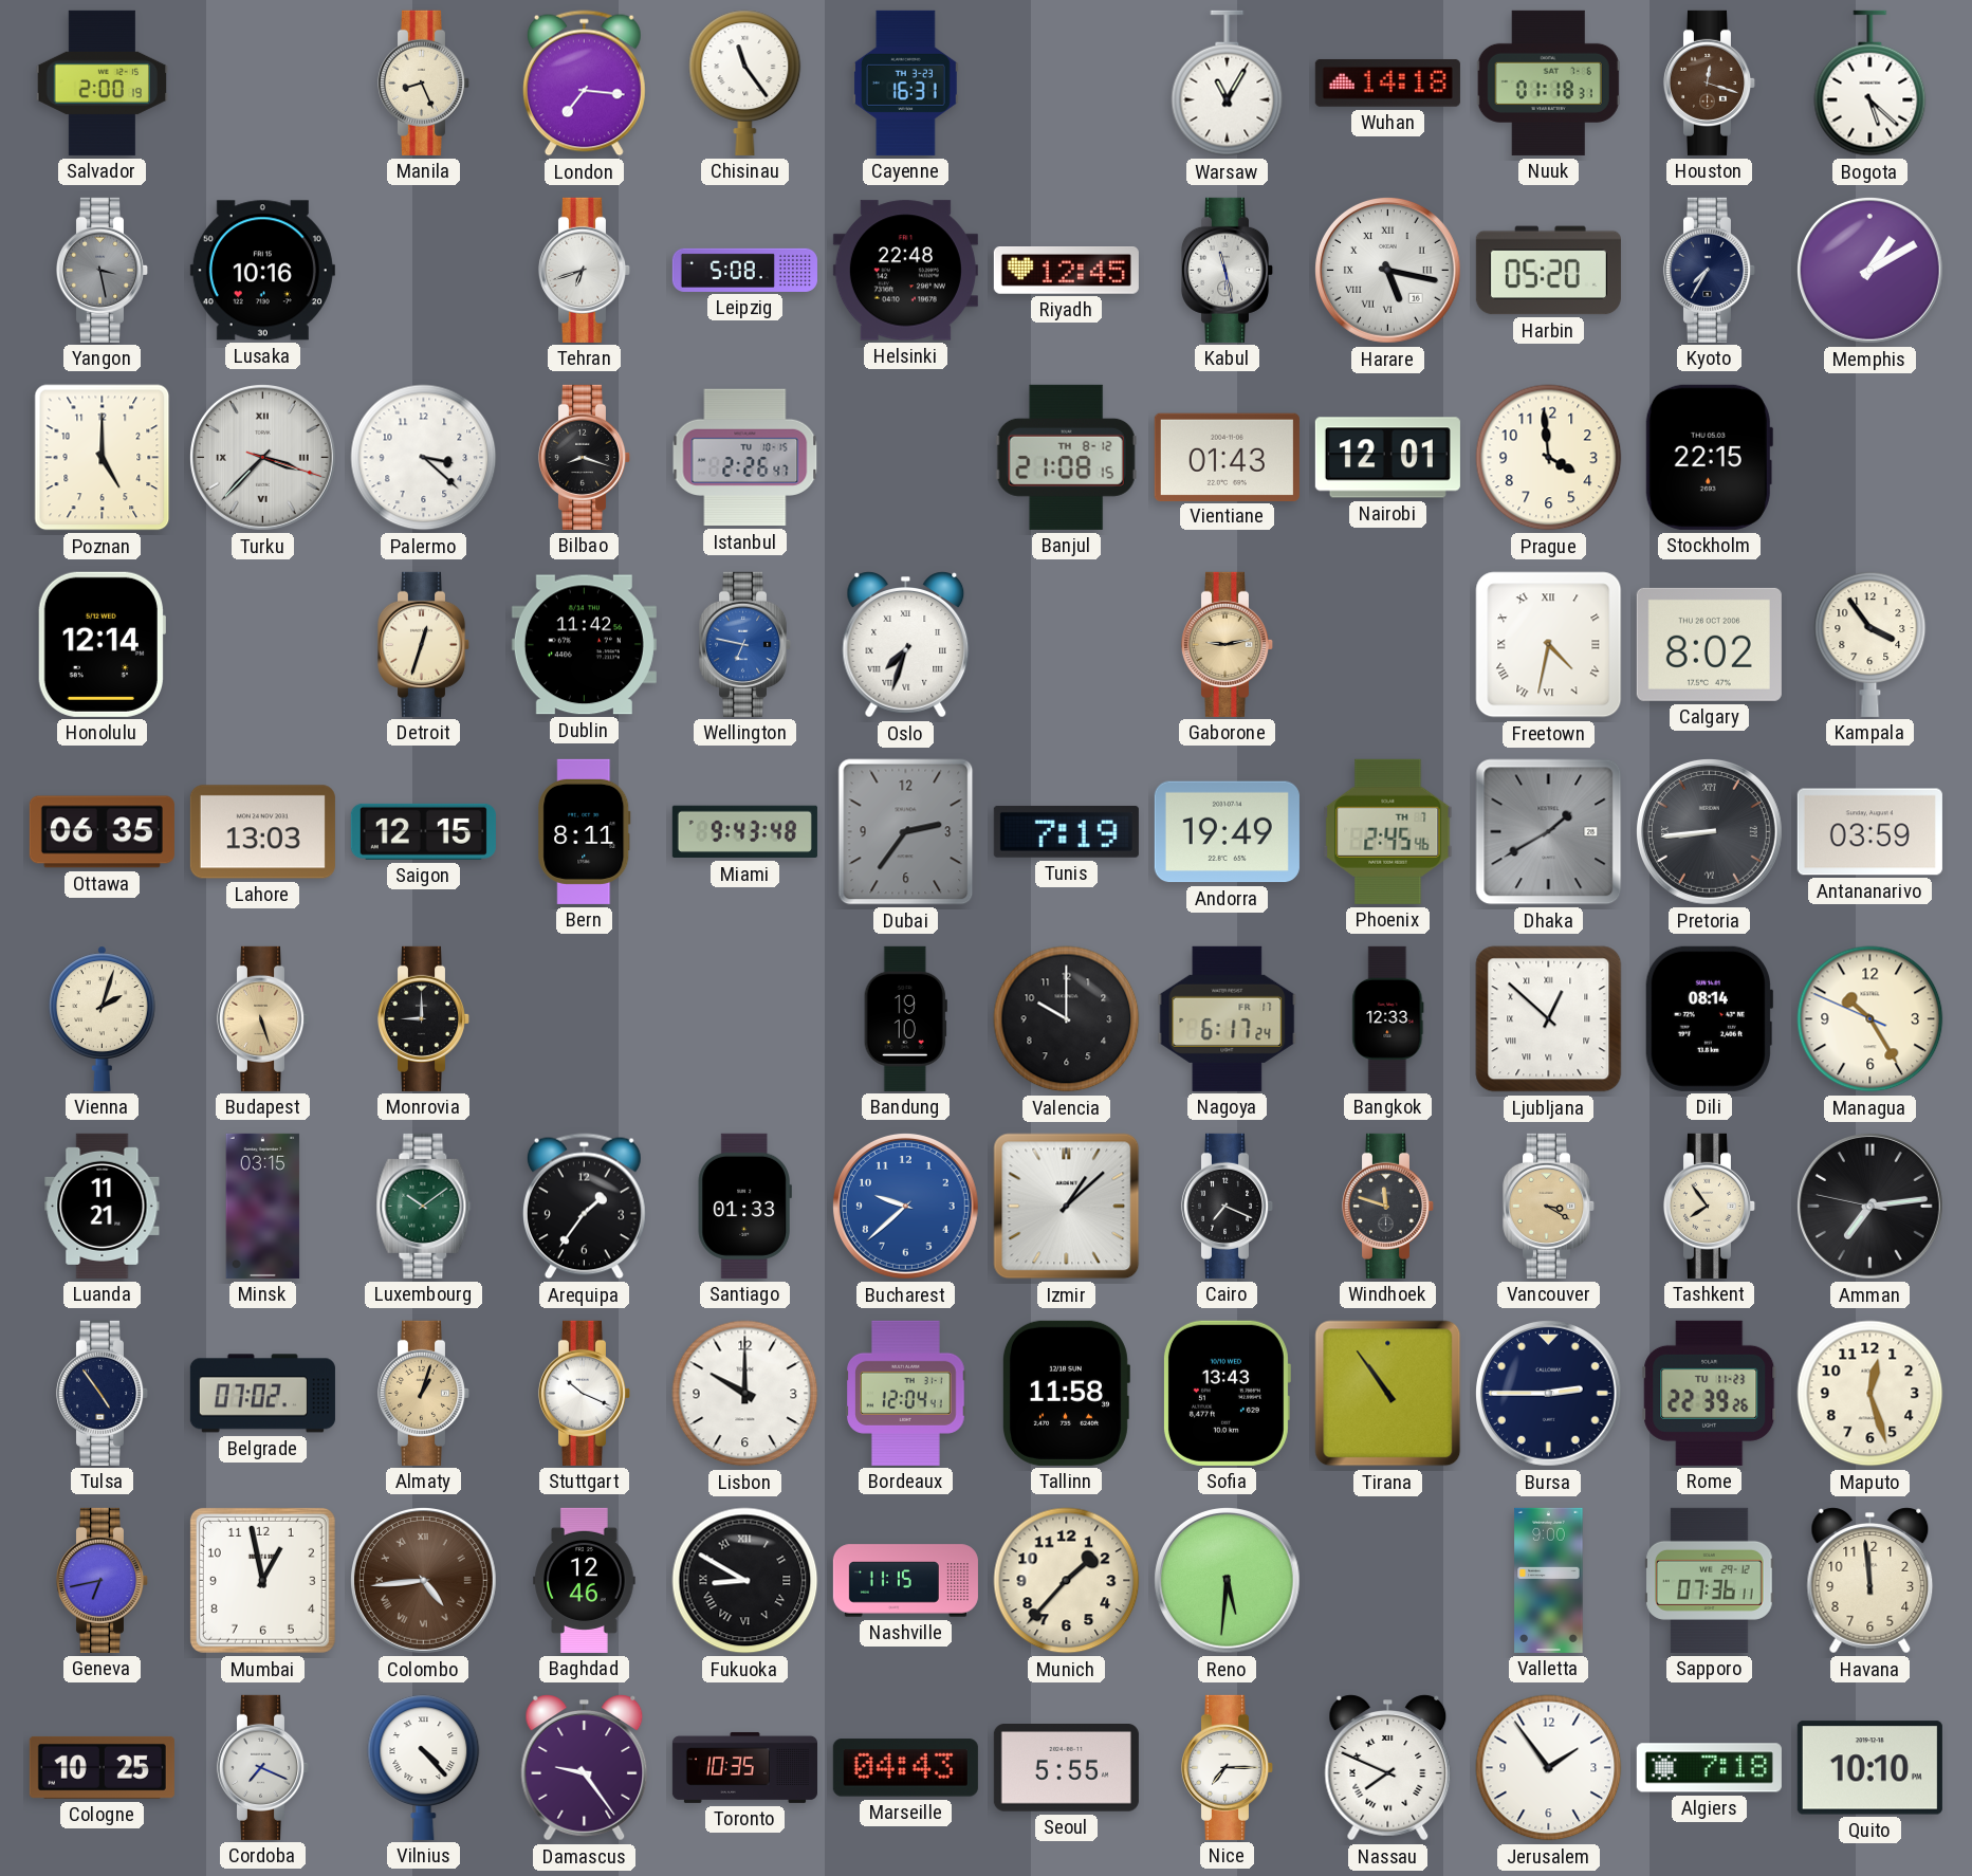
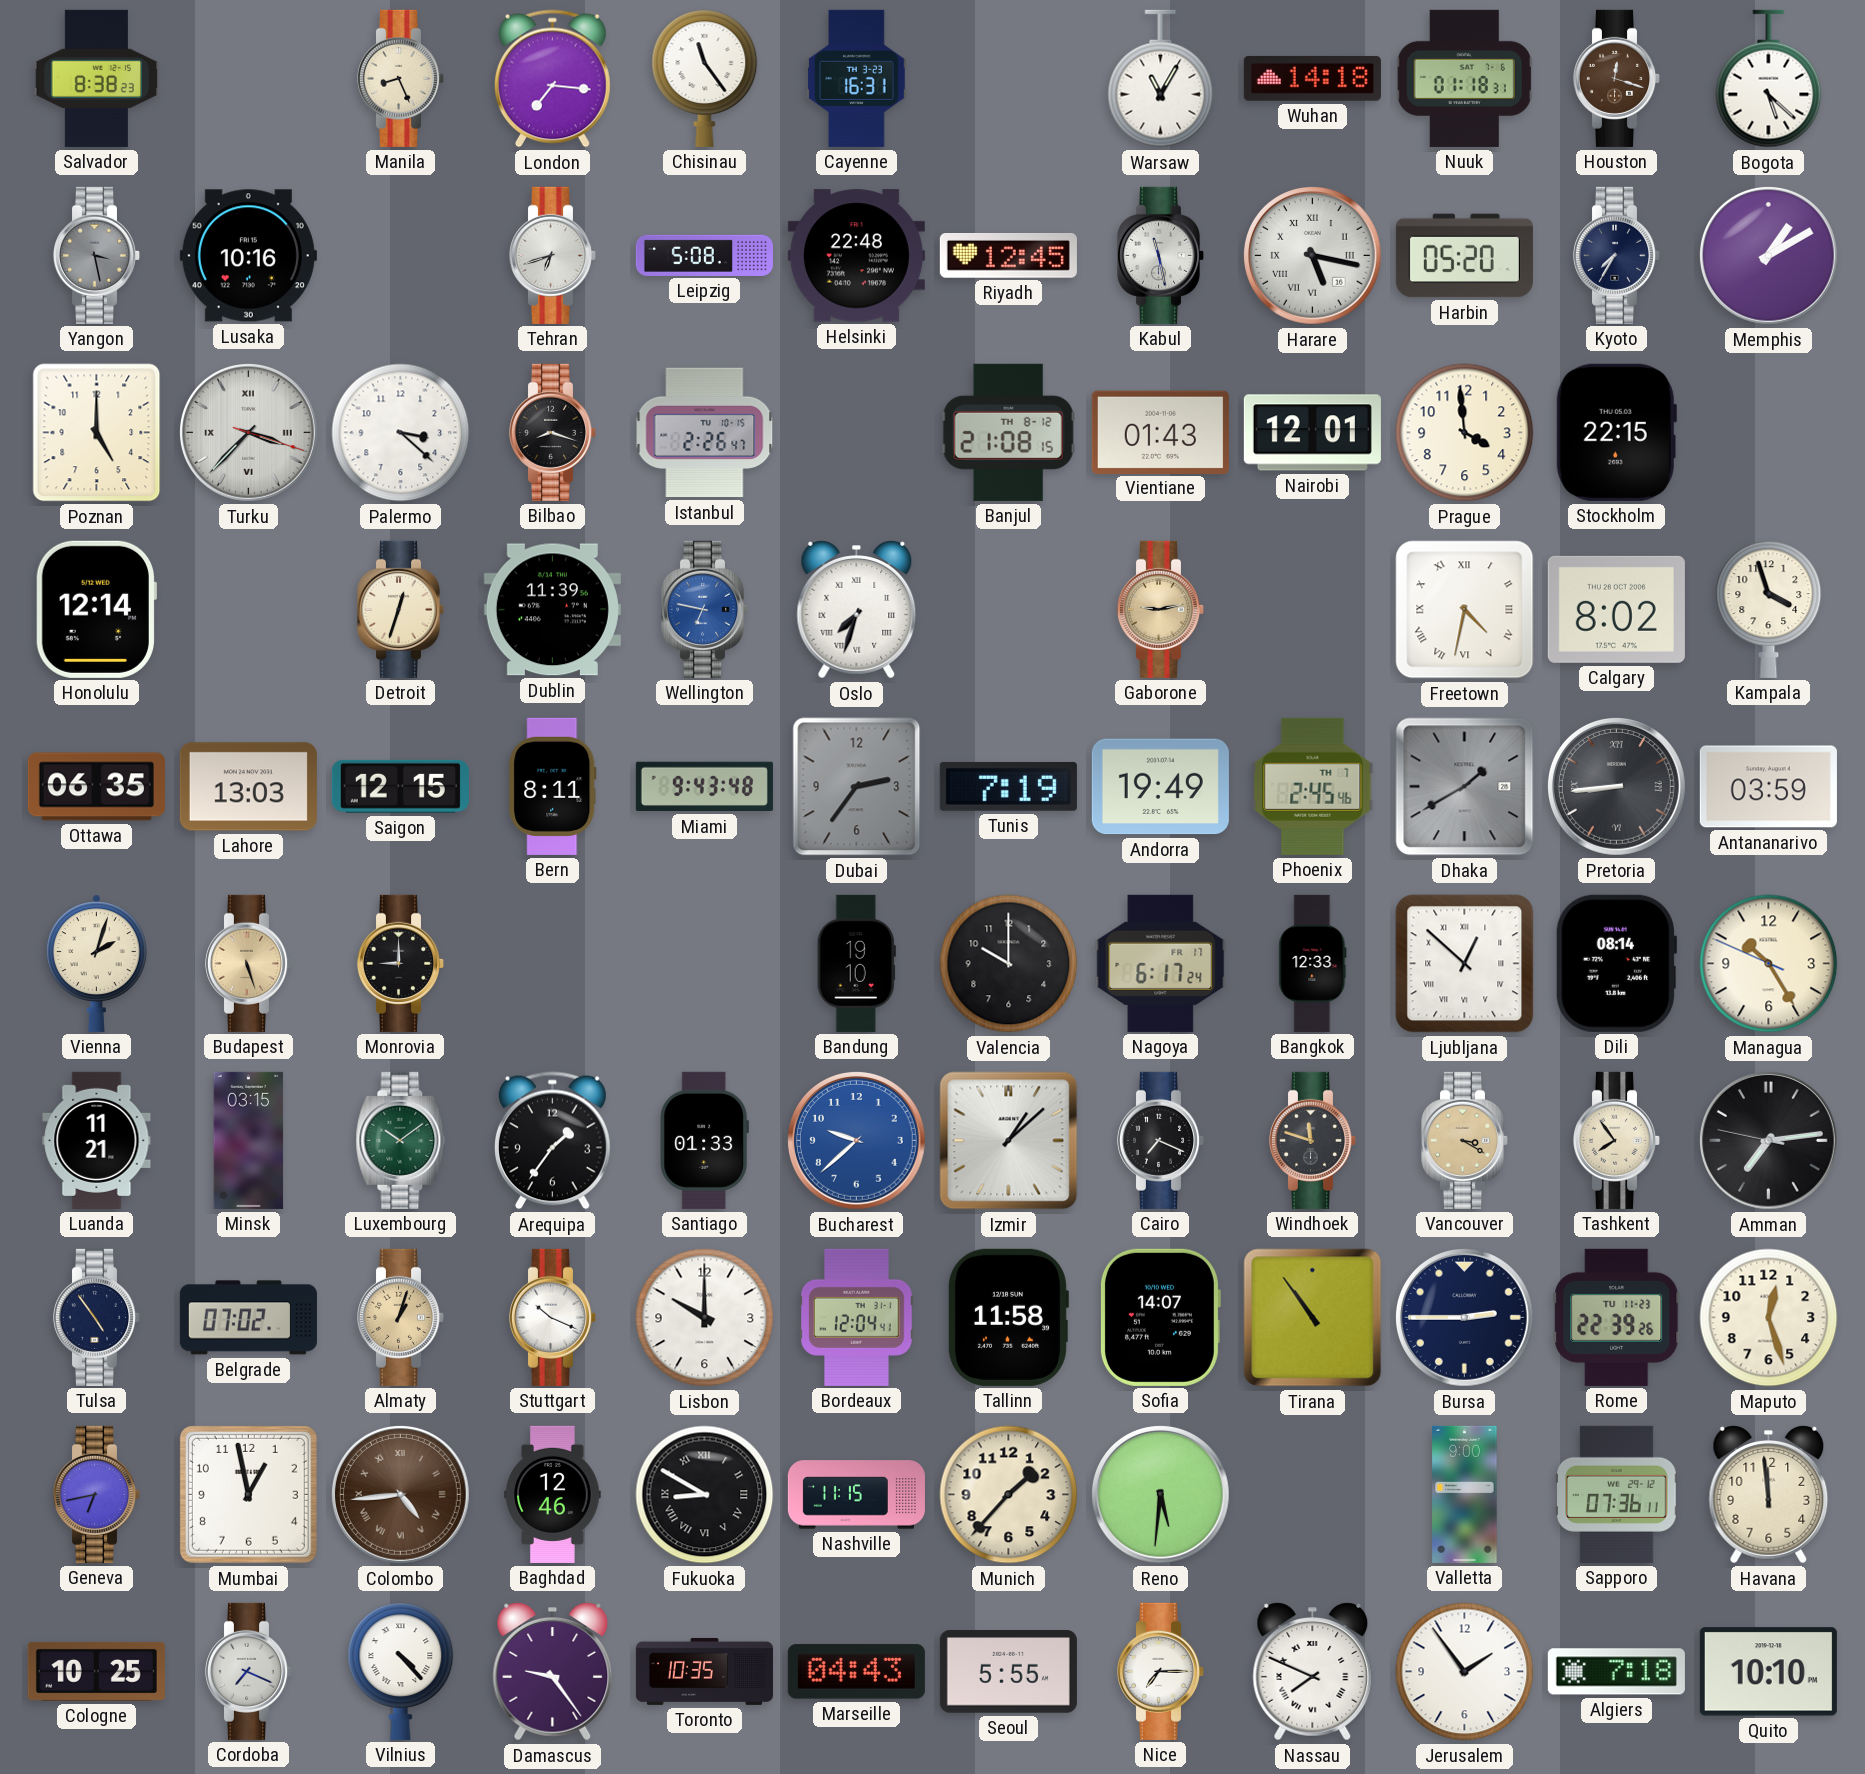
Salvador: 2:00 -> 8:38
Dublin: 11:42 -> 11:39
Kampala: 3:54 -> 3:57
Sofia: 13:43 -> 14:07
